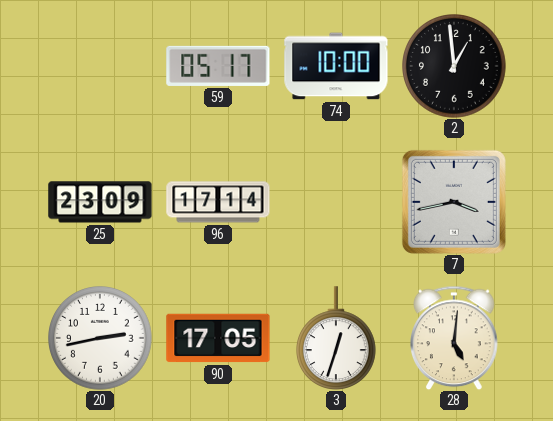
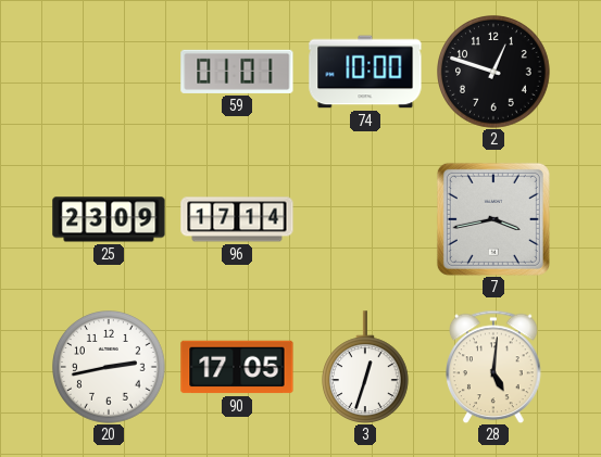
59: 05:17 -> 01:01
2: 12:59 -> 12:48
